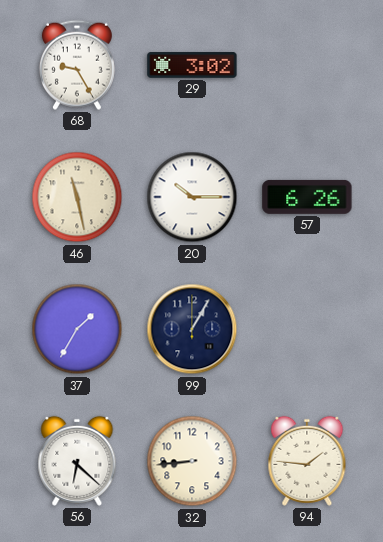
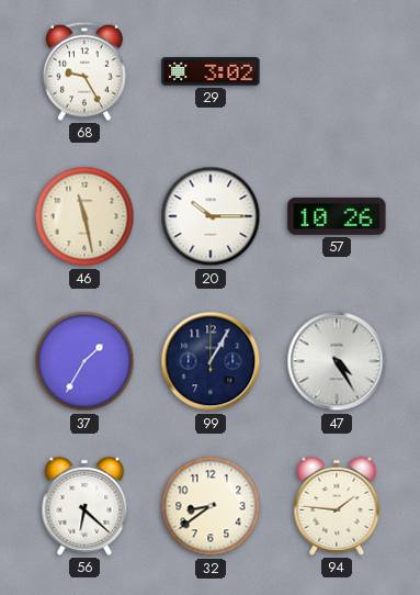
57: 6:26 -> 10:26
47: none -> 4:25
32: 8:44 -> 8:39
